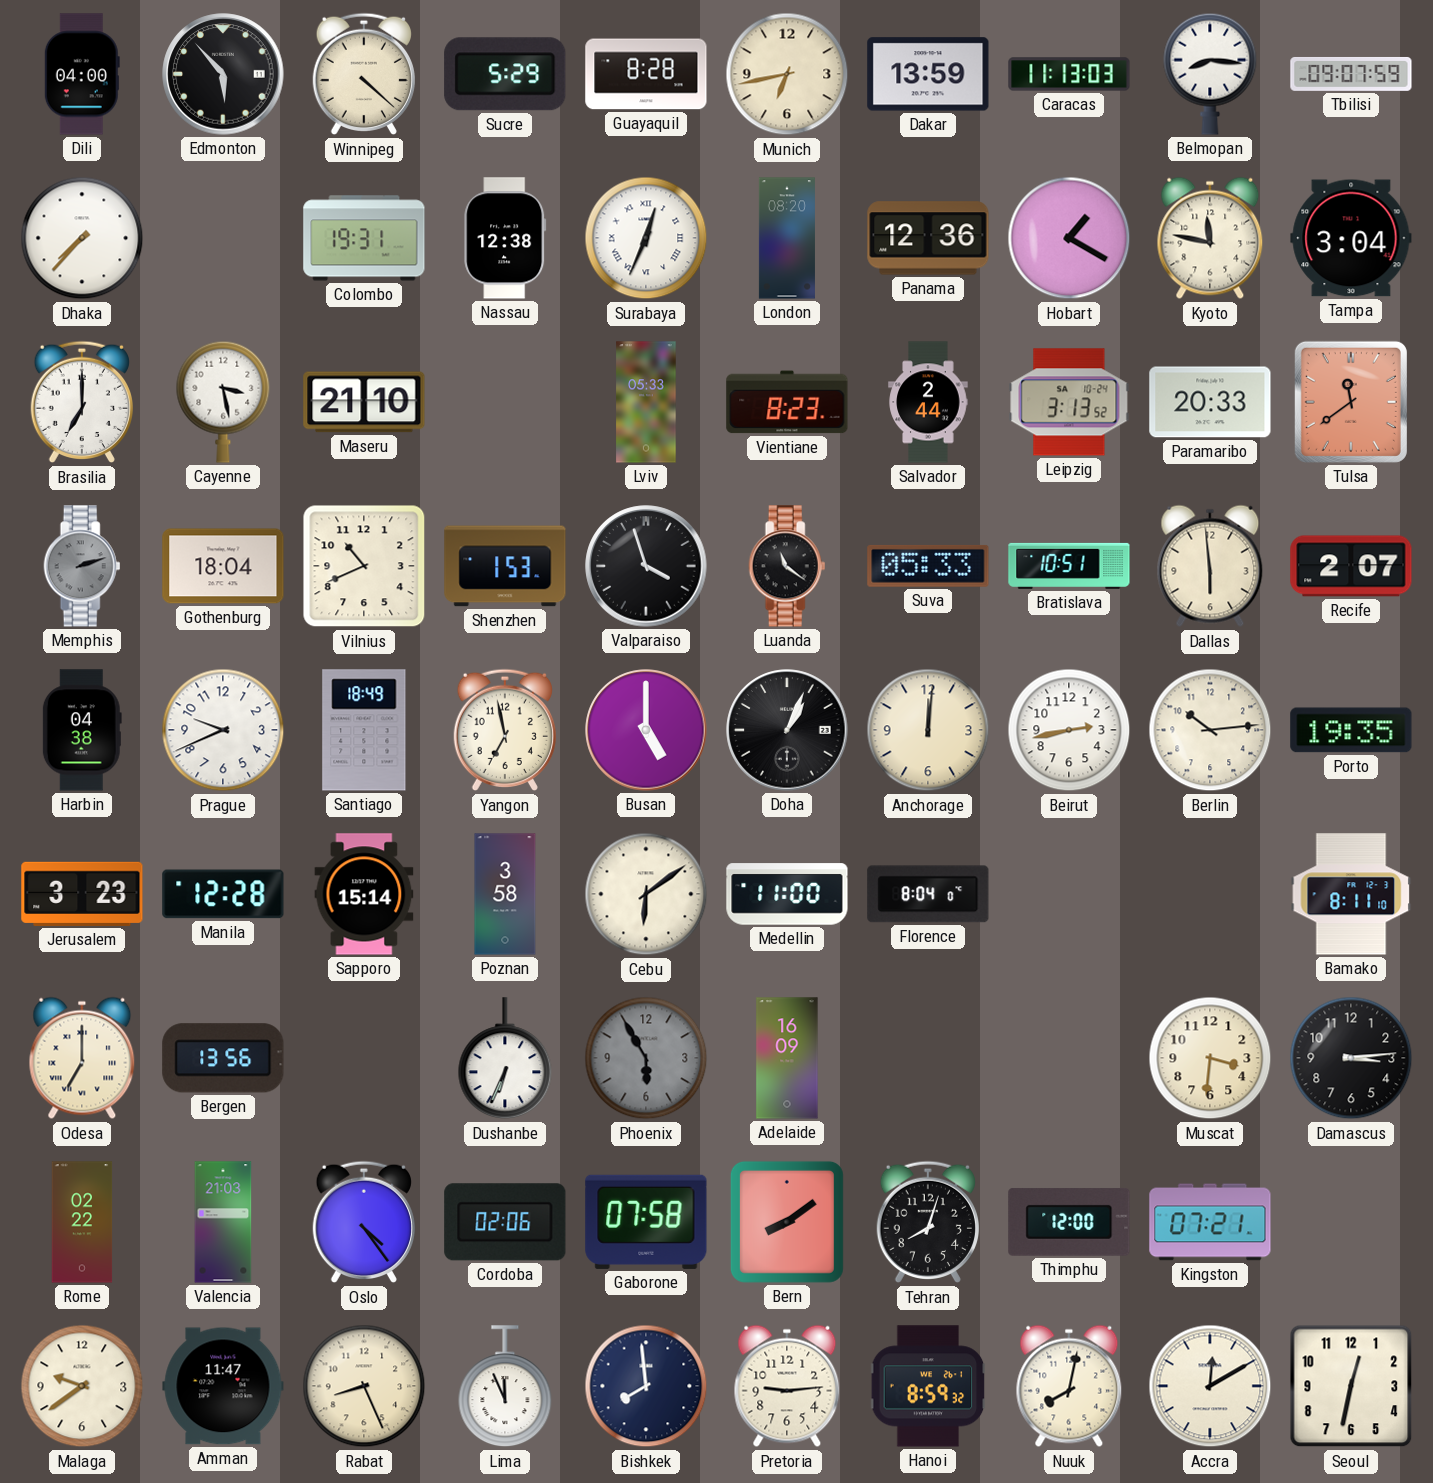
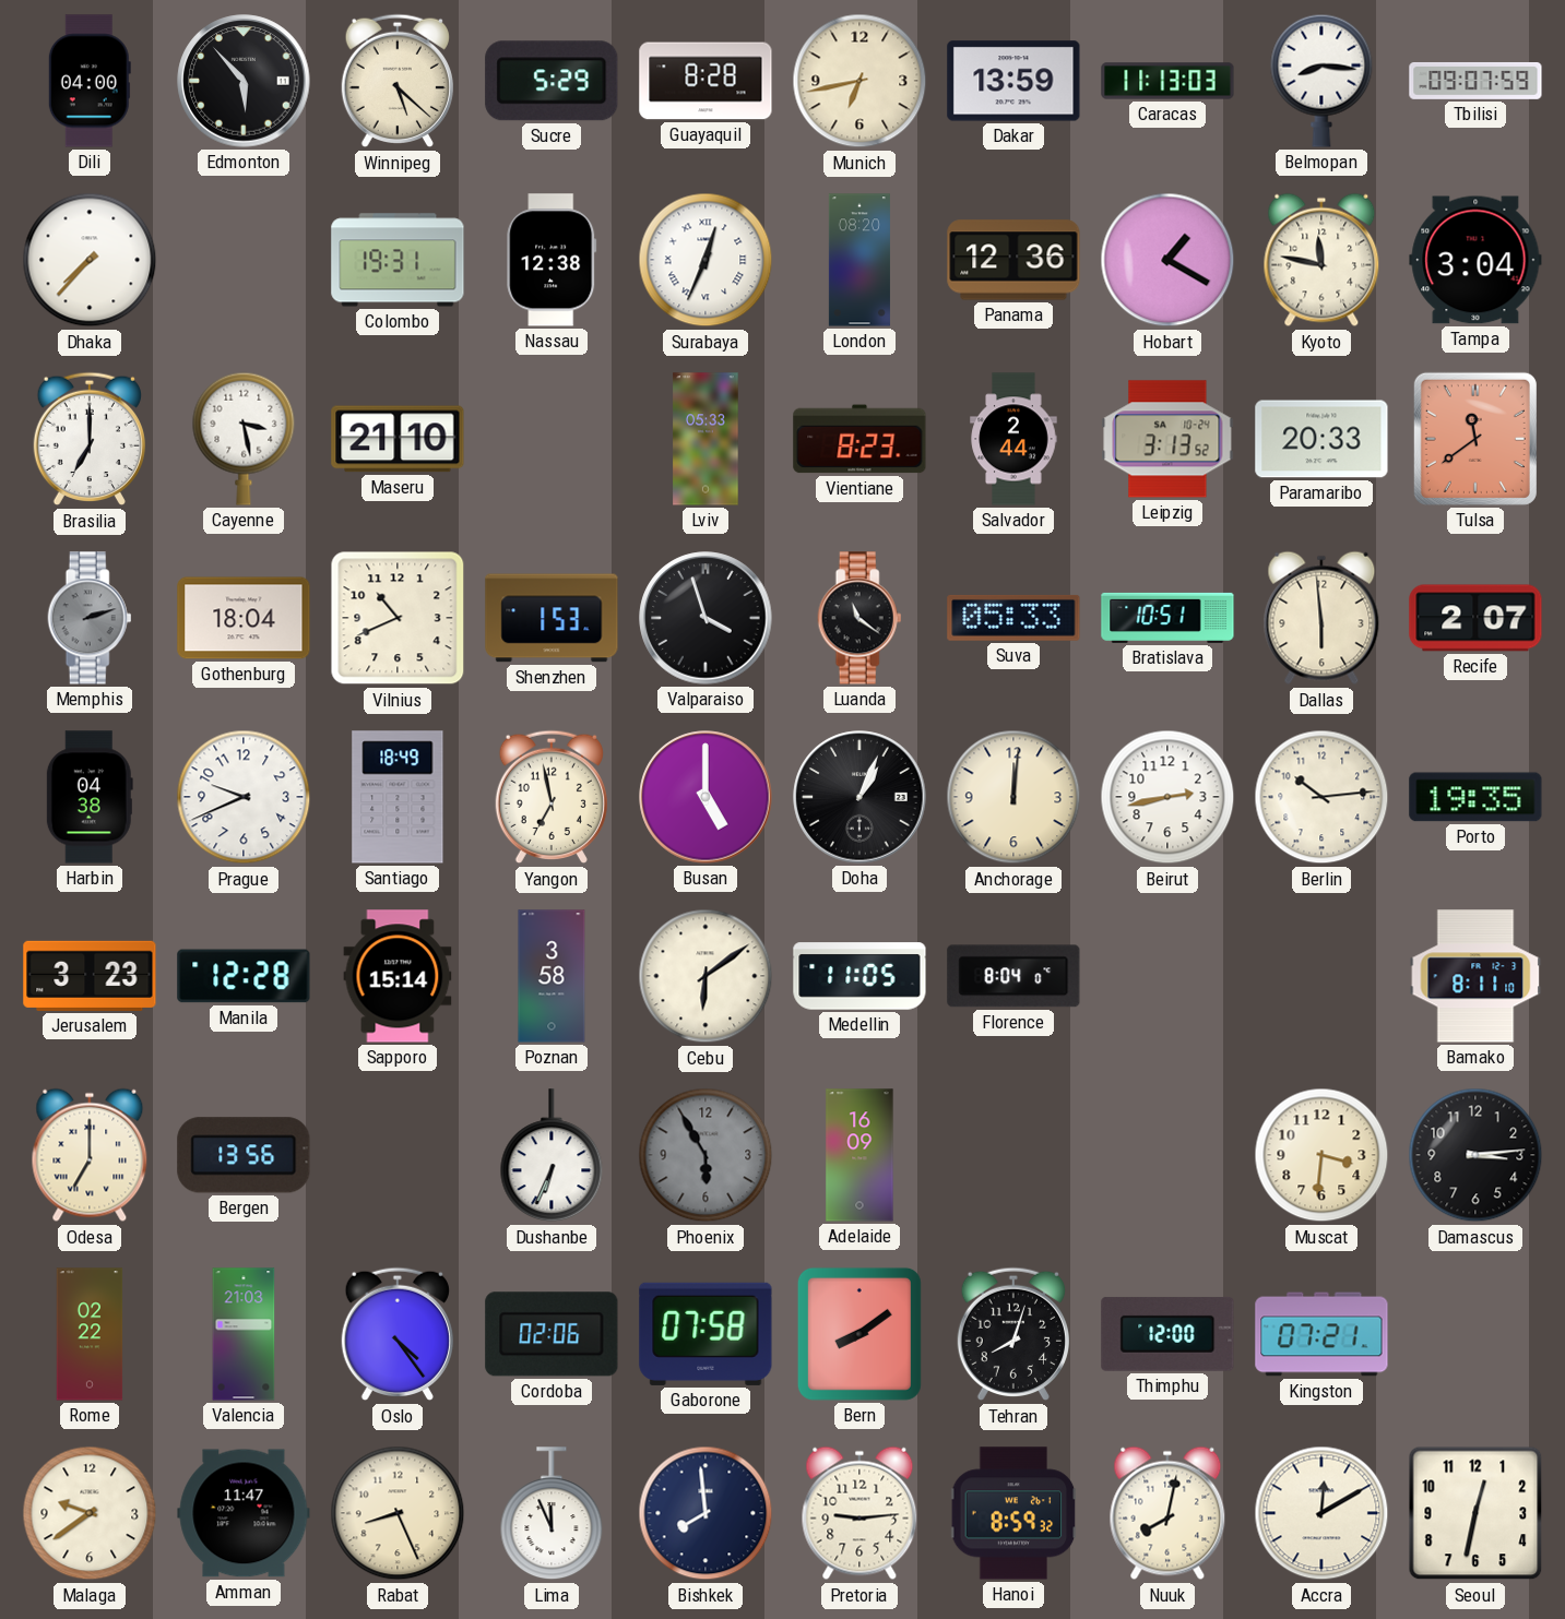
Winnipeg: 4:22 -> 5:22
Medellin: 11:00 -> 11:05
